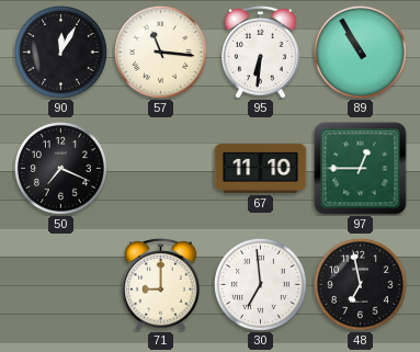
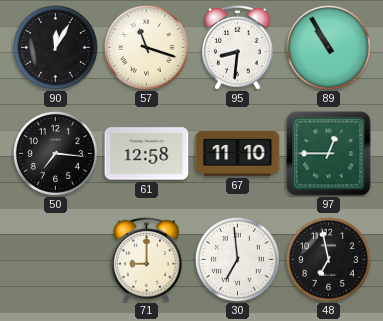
57: 11:16 -> 11:18
95: 6:31 -> 8:31
50: 7:19 -> 7:16
61: none -> 12:58
